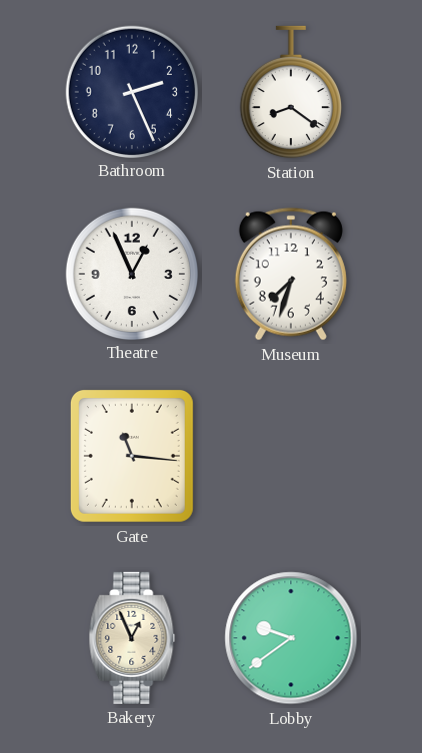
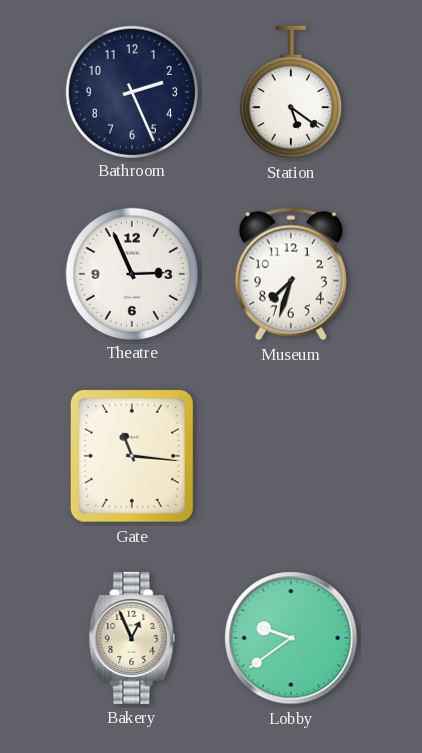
Station: 8:21 -> 5:21
Theatre: 12:56 -> 2:56
